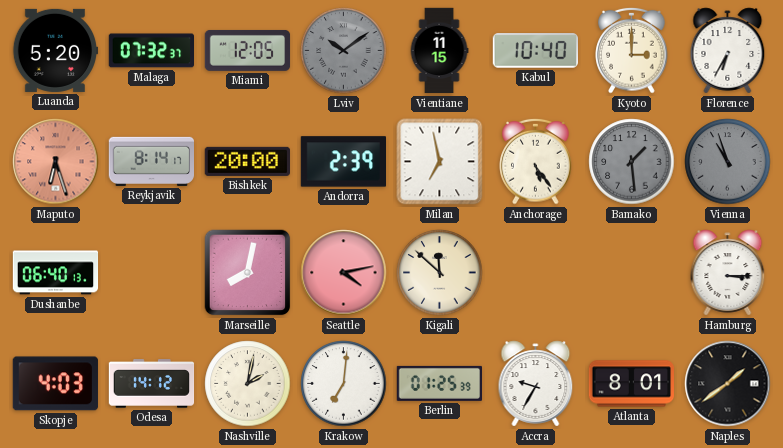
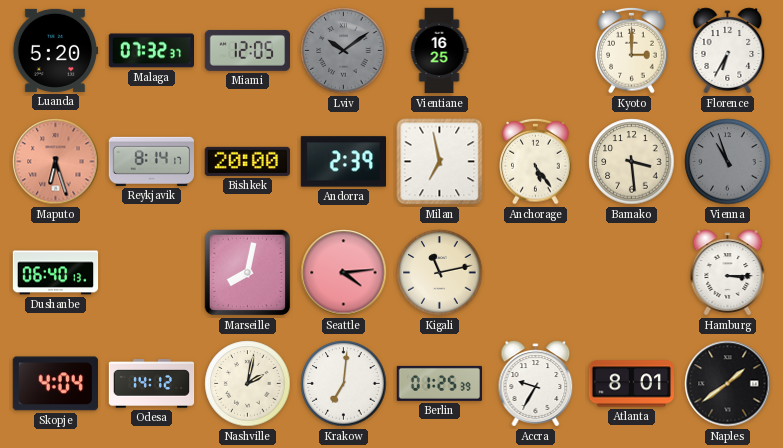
Vientiane: 11:15 -> 16:25
Kabul: 10:40 -> none
Bamako: 1:29 -> 3:29
Bamako dial: grey -> cream
Seattle: 4:13 -> 4:14
Kigali: 11:52 -> 11:13
Skopje: 4:03 -> 4:04
